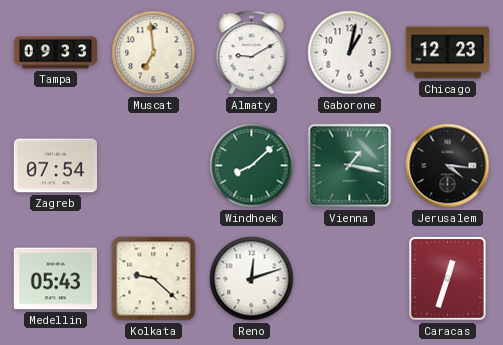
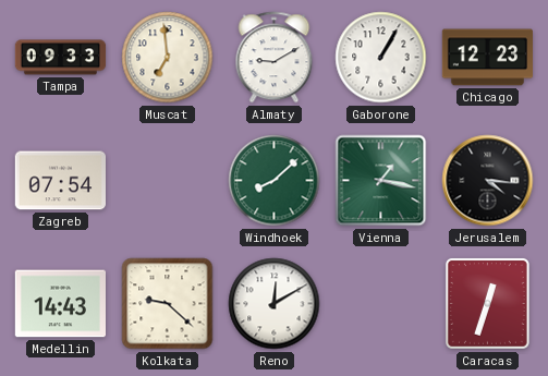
Gaborone: 1:02 -> 1:05
Medellin: 05:43 -> 14:43
Reno: 12:12 -> 12:10
